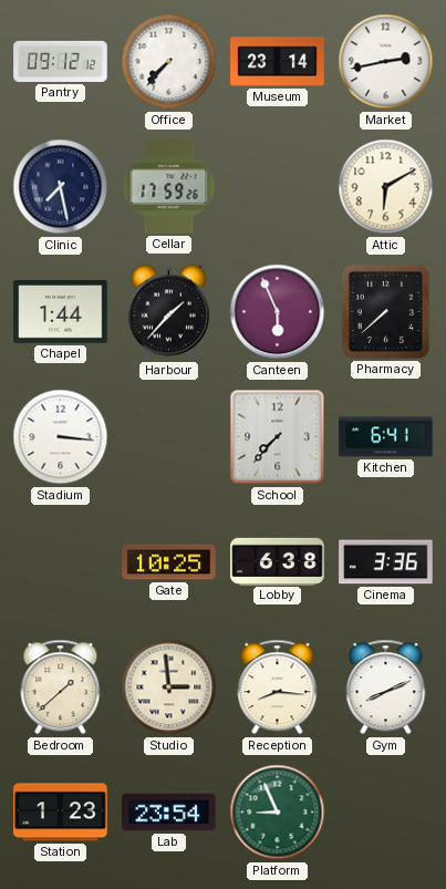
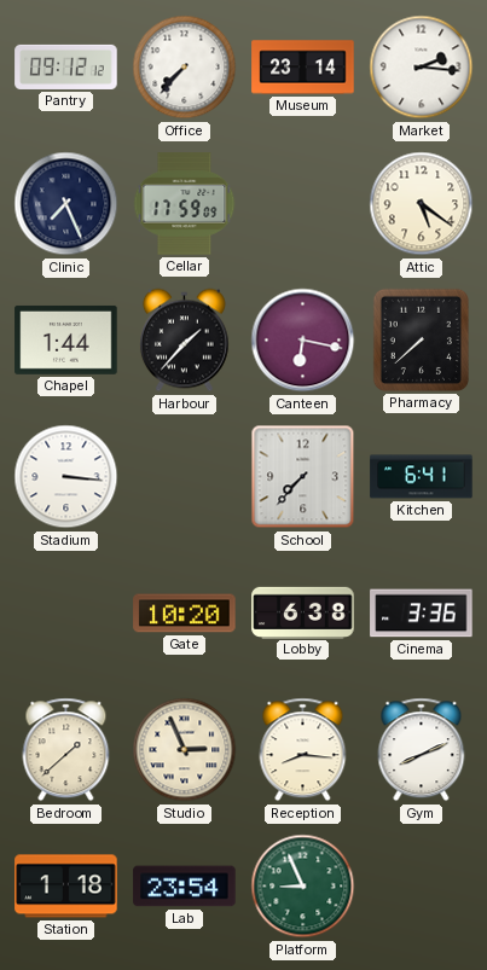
Market: 2:43 -> 2:16
Clinic: 7:28 -> 7:26
Cellar: 17:59:26 -> 17:59:09
Attic: 6:10 -> 5:21
Canteen: 5:56 -> 6:17
Gate: 10:25 -> 10:20
Studio: 2:59 -> 2:56
Station: 1:23 -> 1:18
